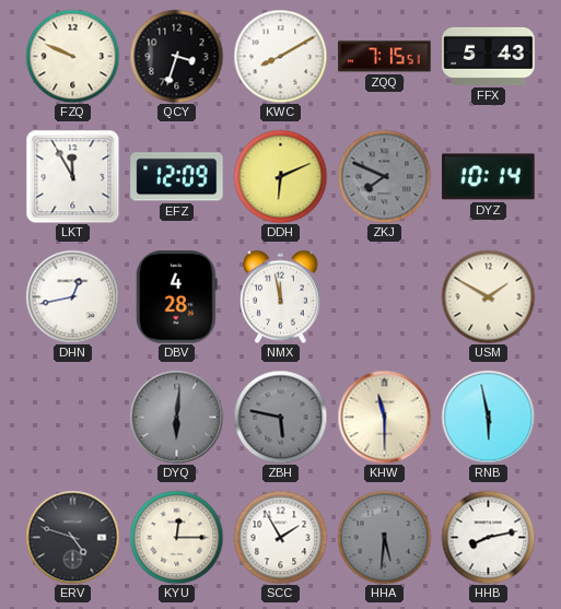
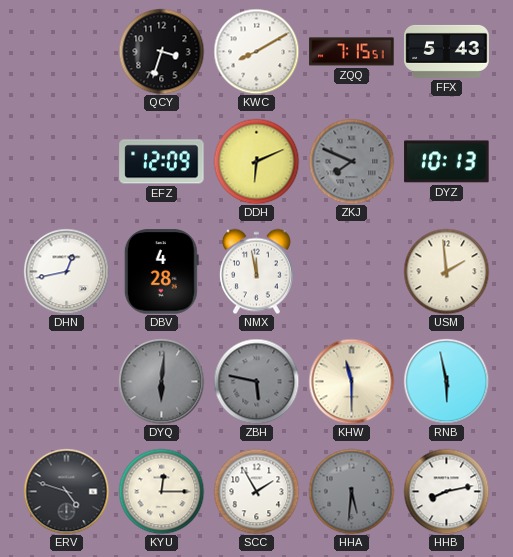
FZQ: 9:49 -> none
LKT: 11:55 -> none
DYZ: 10:14 -> 10:13
USM: 1:50 -> 1:59
